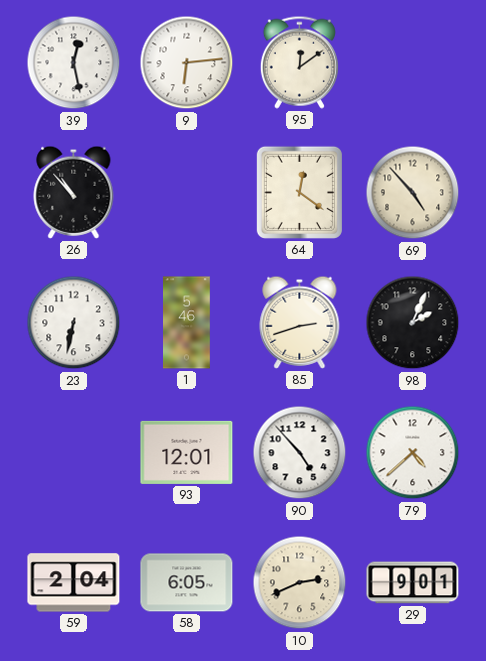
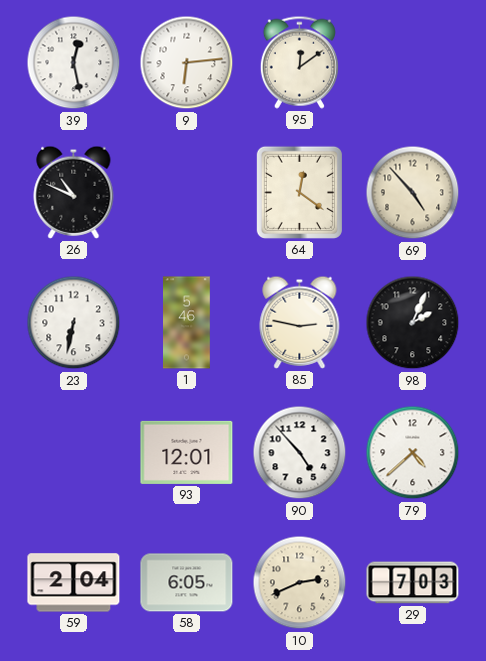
26: 10:53 -> 10:49
85: 2:42 -> 2:47
29: 9:01 -> 7:03
